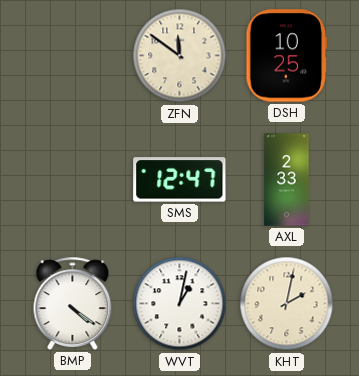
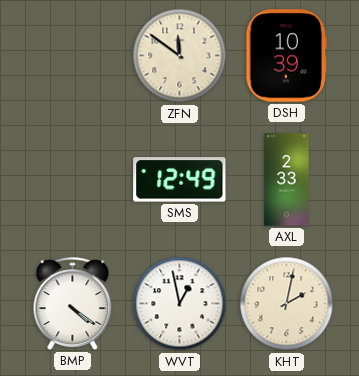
DSH: 10:25 -> 10:39
SMS: 12:47 -> 12:49
WVT: 1:02 -> 12:58
